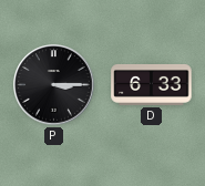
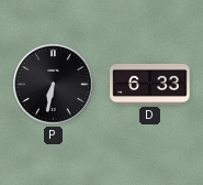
P: 3:15 -> 6:32
